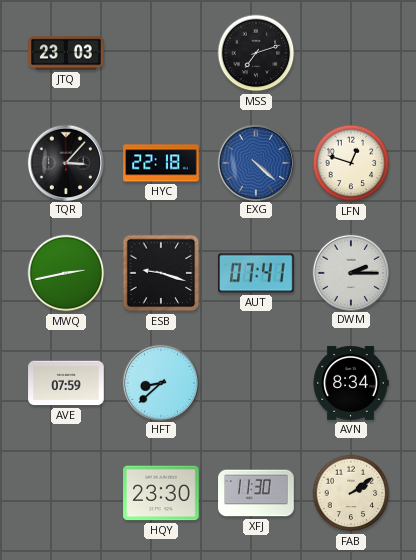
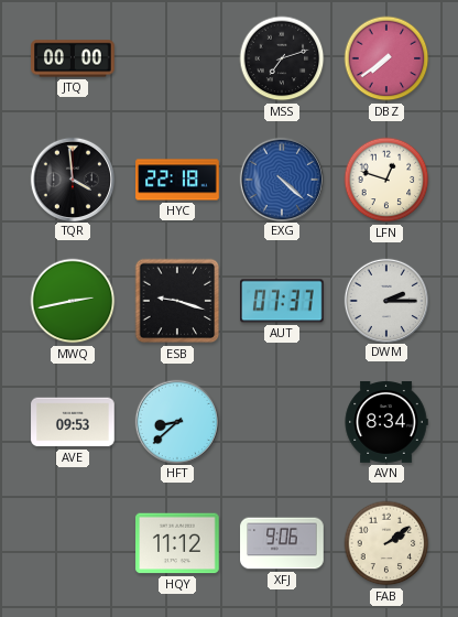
JTQ: 23:03 -> 00:00
DBZ: none -> 7:39
TQR: 3:07 -> 3:59
AUT: 07:41 -> 07:37
AVE: 07:59 -> 09:53
HQY: 23:30 -> 11:12
XFJ: 11:30 -> 9:06
